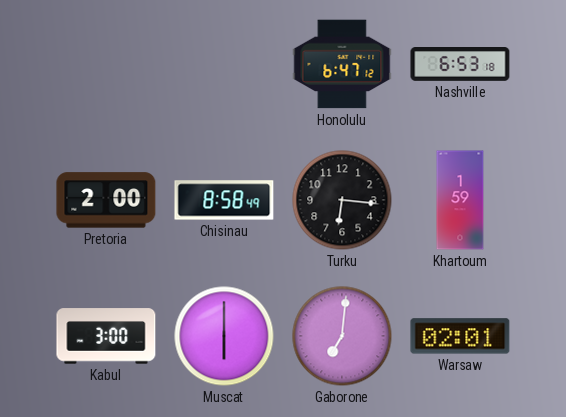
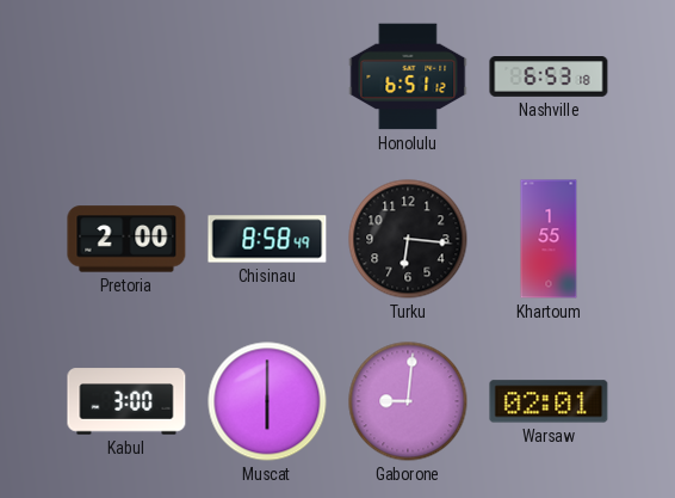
Honolulu: 6:47 -> 6:51
Khartoum: 1:59 -> 1:55
Gaborone: 7:01 -> 9:01
